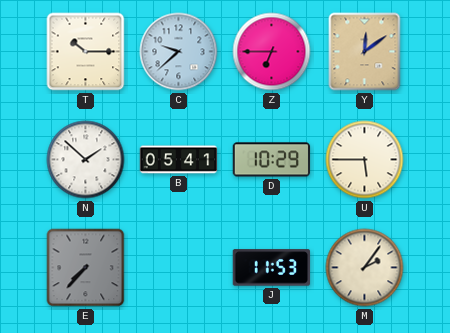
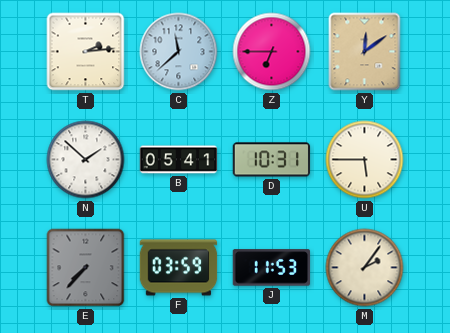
T: 10:15 -> 2:14
C: 9:38 -> 11:38
D: 10:29 -> 10:31
F: none -> 03:59
